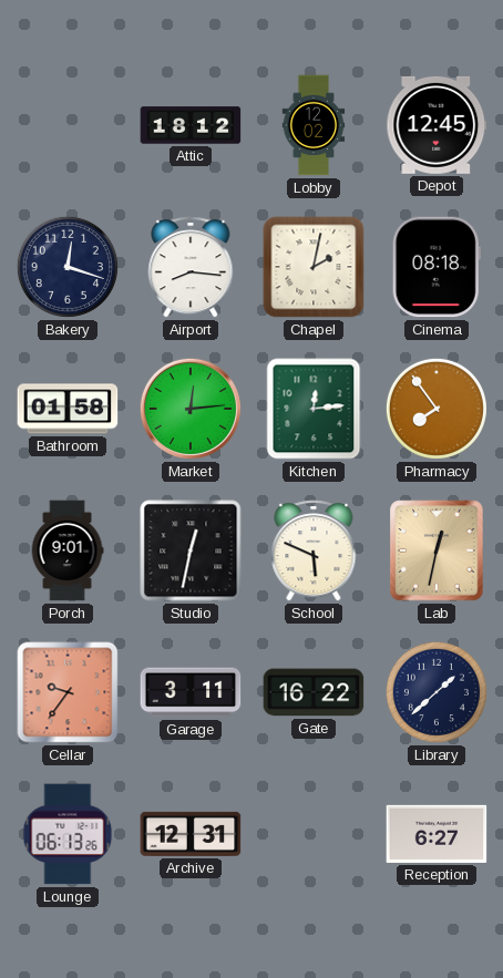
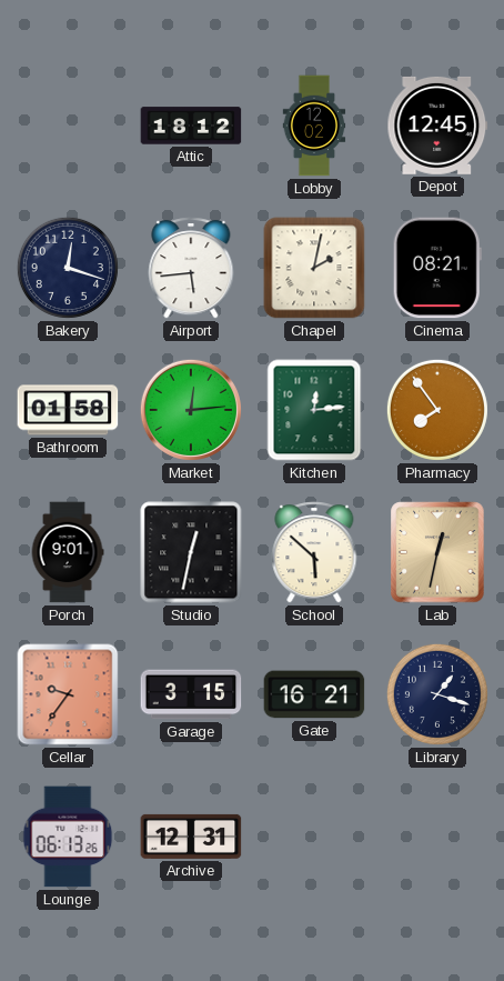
Airport: 8:16 -> 5:44
Cinema: 08:18 -> 08:21
School: 5:49 -> 5:52
Garage: 3:11 -> 3:15
Gate: 16:22 -> 16:21
Library: 1:38 -> 1:18
Reception: 6:27 -> none
